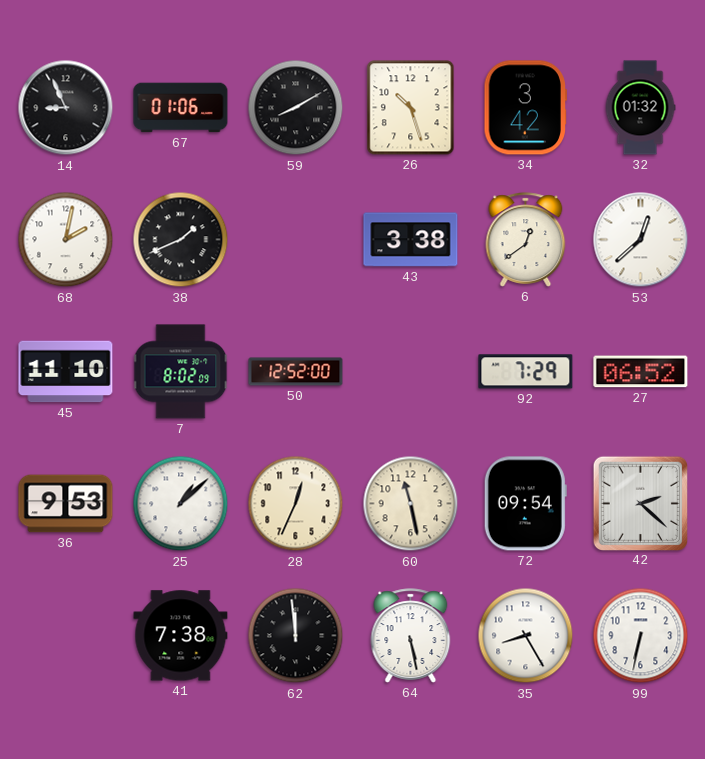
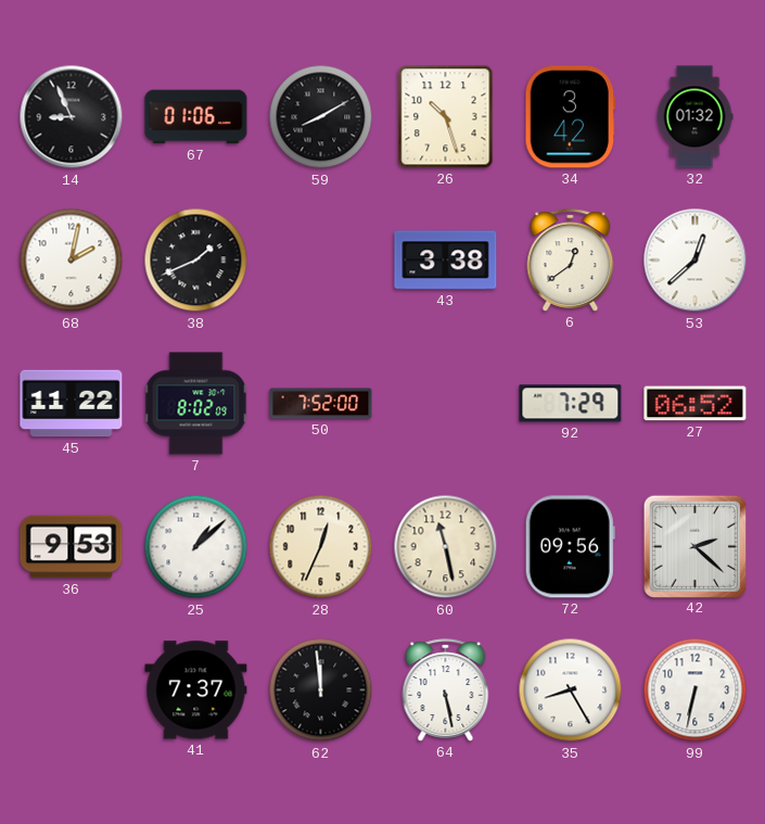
45: 11:10 -> 11:22
50: 12:52 -> 7:52
72: 09:54 -> 09:56
41: 7:38 -> 7:37
